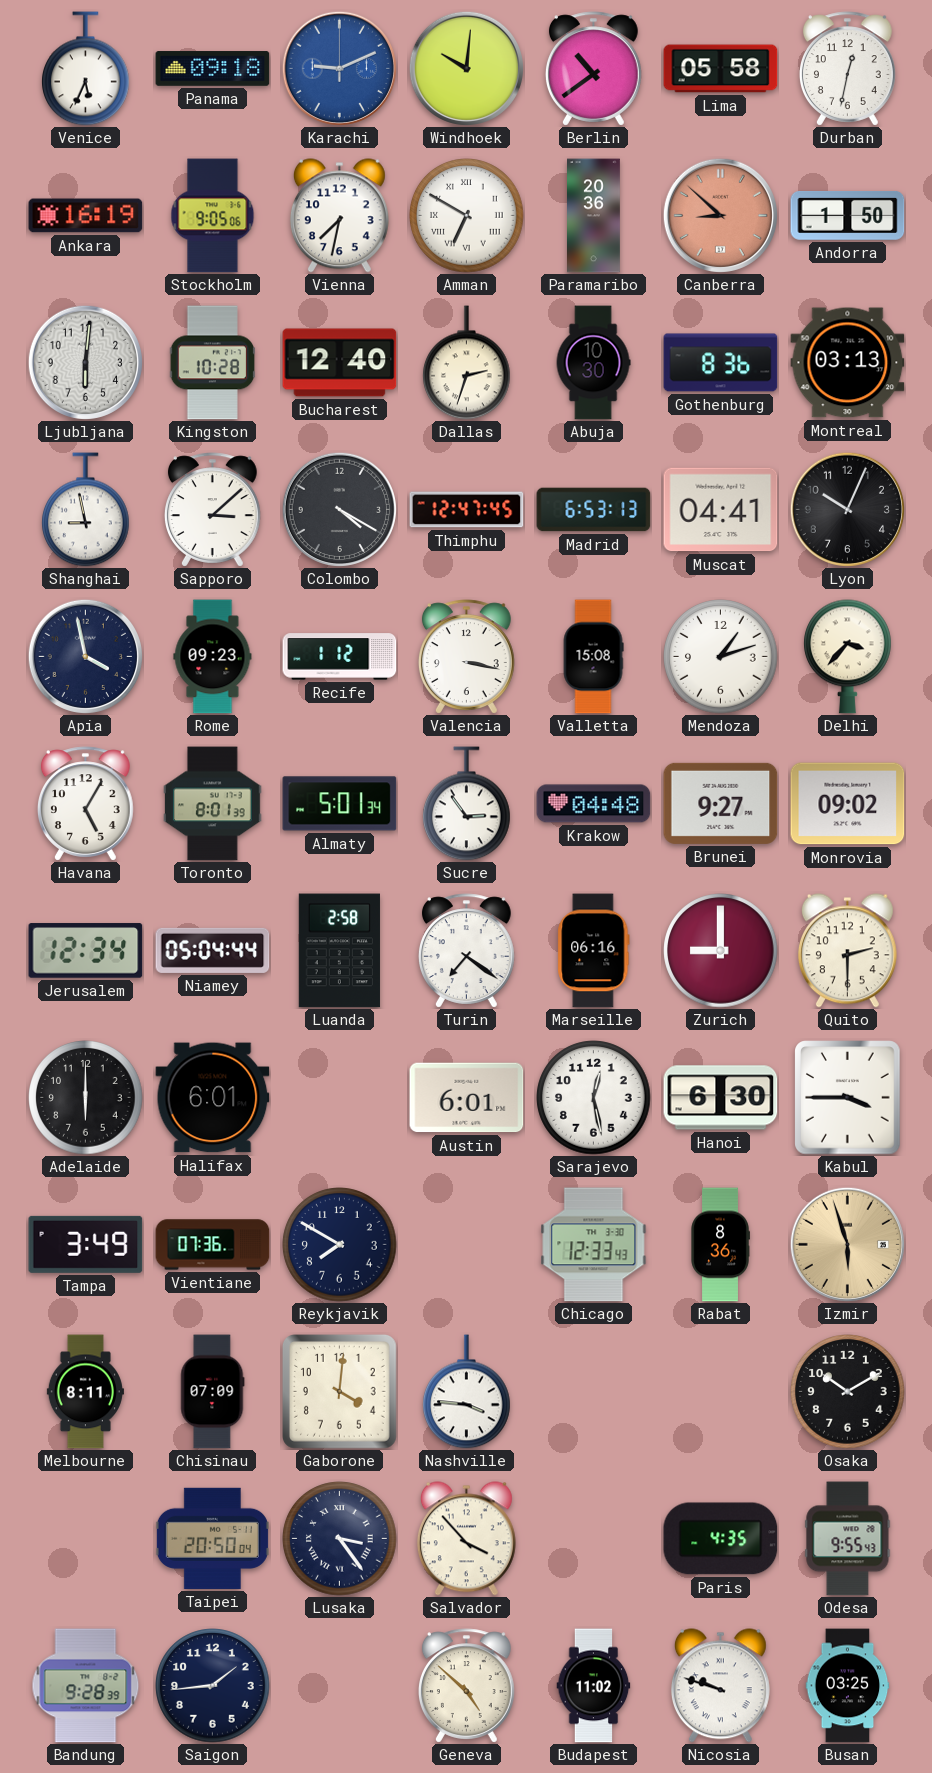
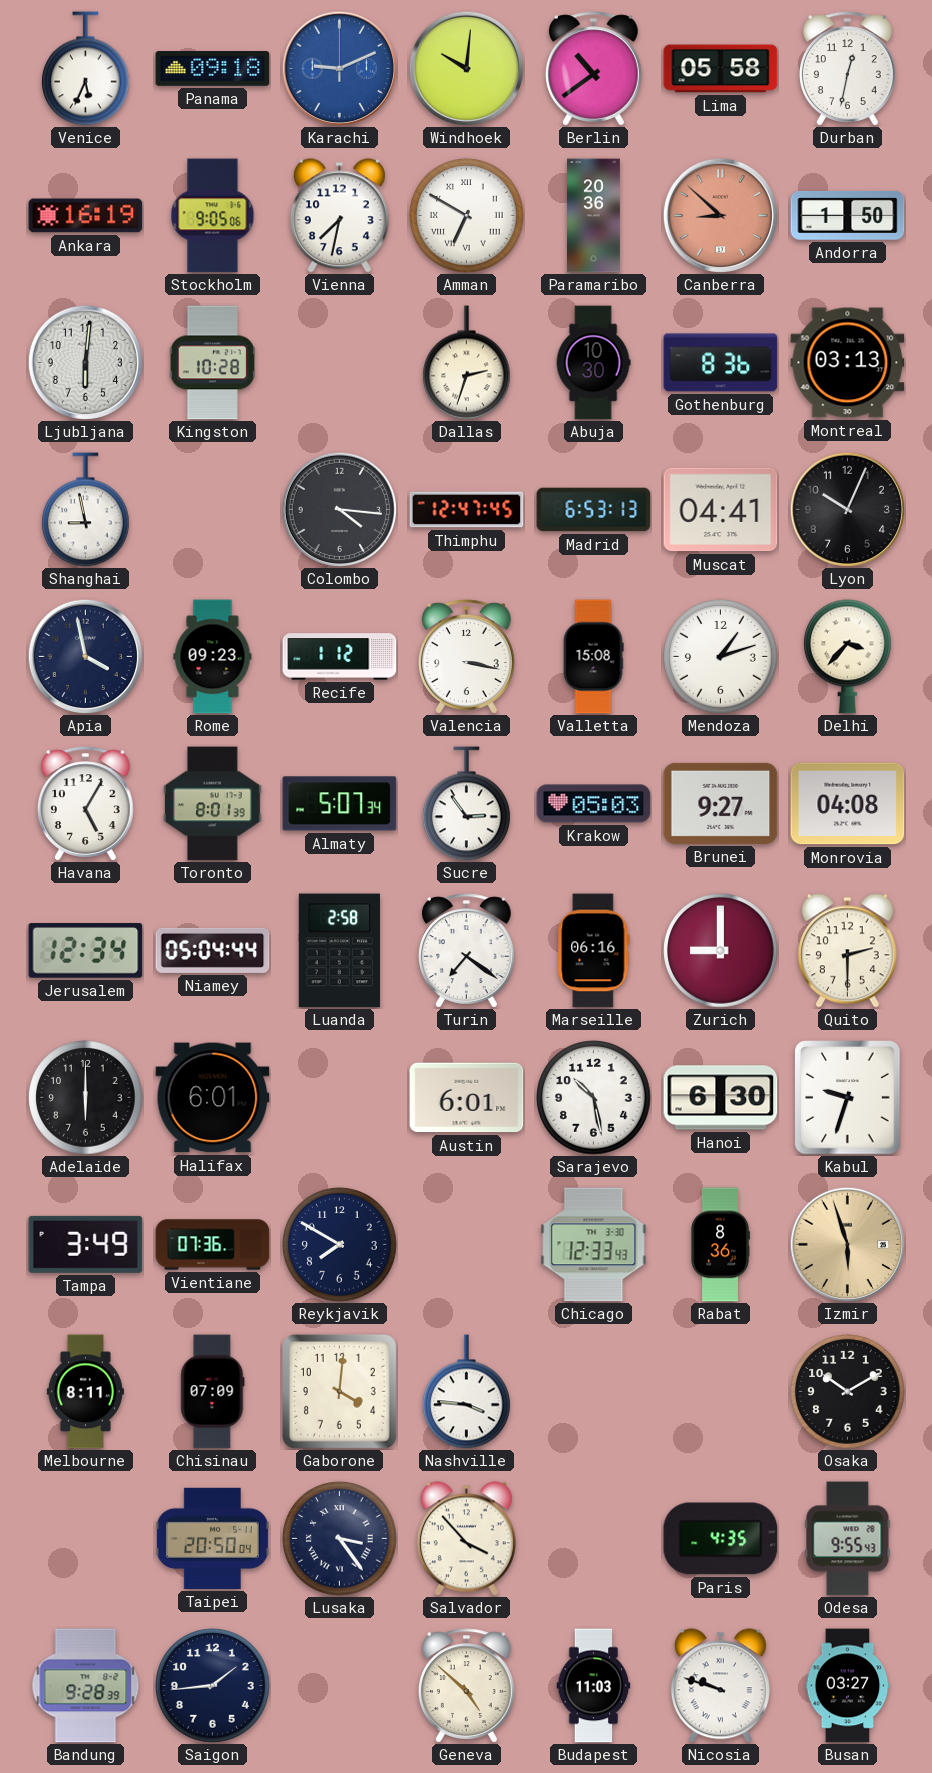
Bucharest: 12:40 -> none
Sapporo: 3:08 -> none
Colombo: 4:20 -> 4:16
Almaty: 5:01 -> 5:07
Krakow: 04:48 -> 05:03
Monrovia: 09:02 -> 04:08
Sarajevo: 12:28 -> 10:28
Kabul: 3:45 -> 9:33
Budapest: 11:02 -> 11:03
Busan: 03:25 -> 03:27
